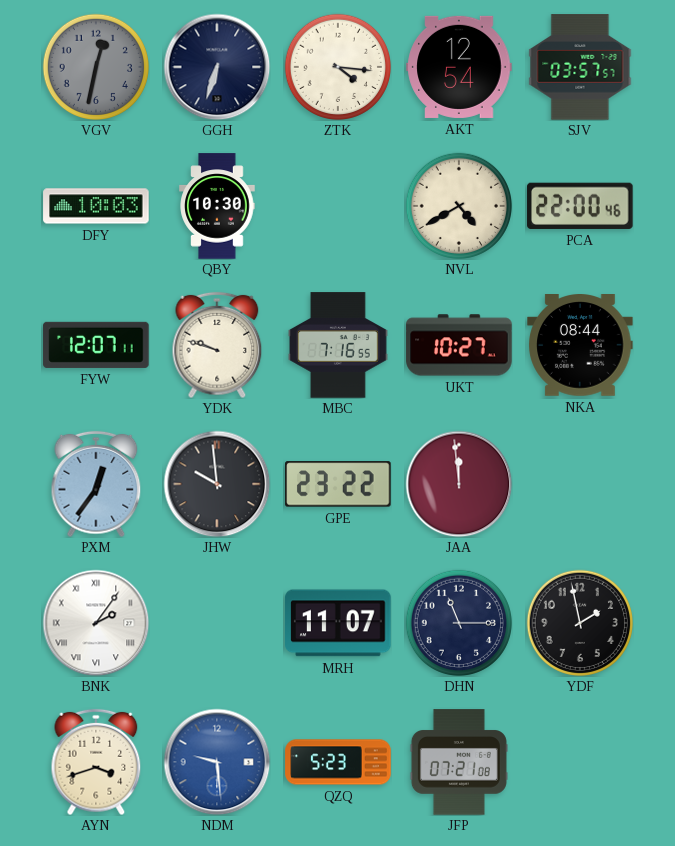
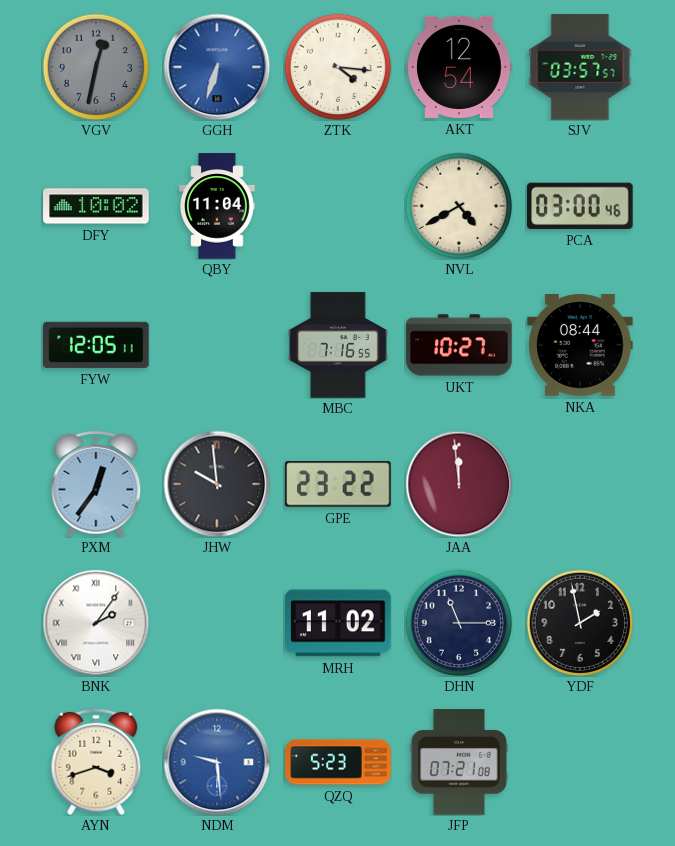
GGH dial: navy -> blue
DFY: 10:03 -> 10:02
QBY: 10:30 -> 11:04
PCA: 22:00 -> 03:00
FYW: 12:07 -> 12:05
YDK: 9:48 -> none
MRH: 11:07 -> 11:02
